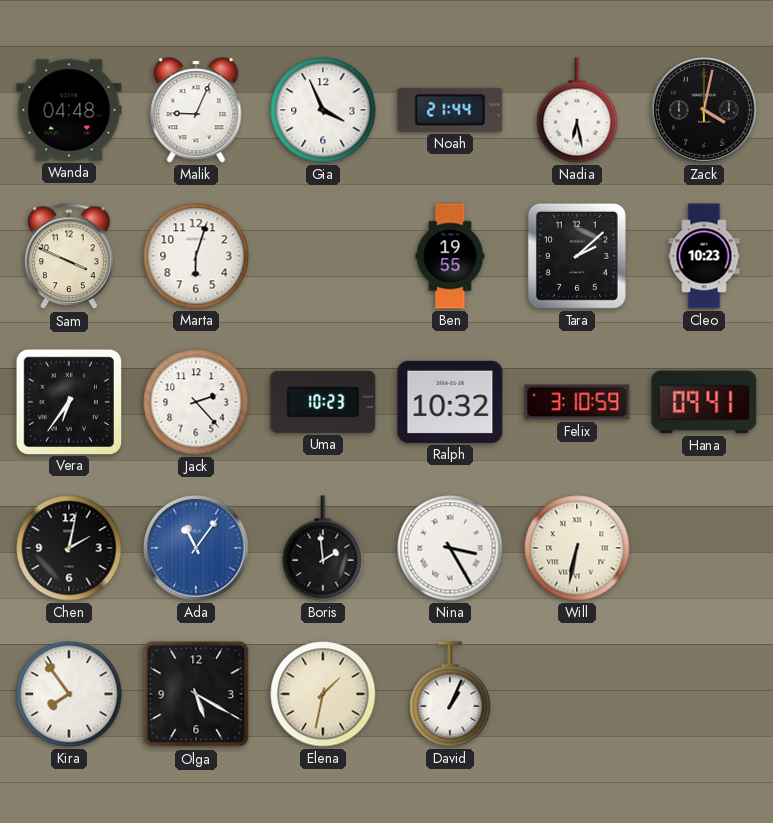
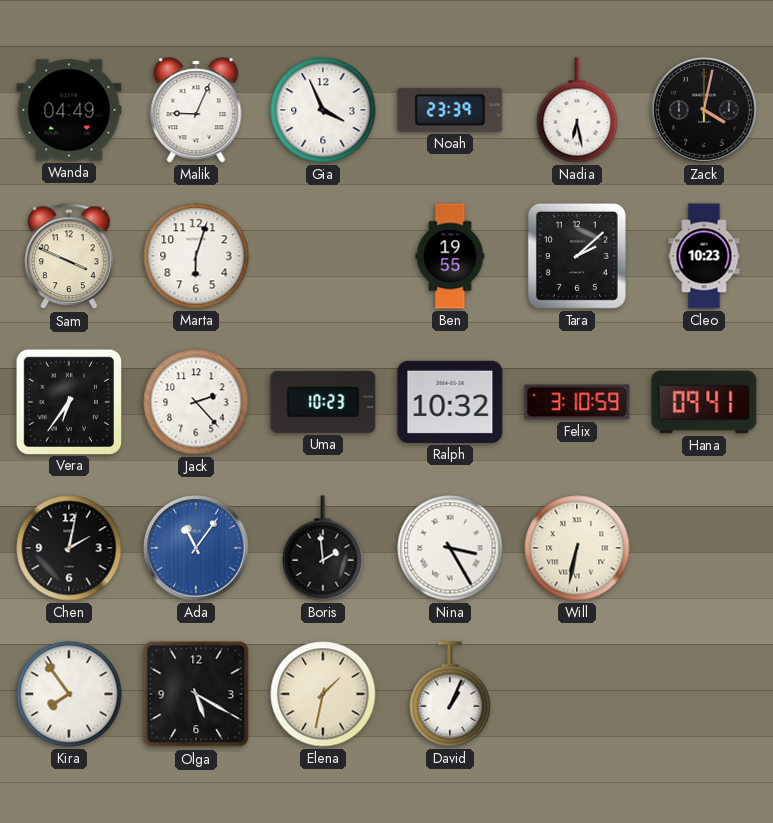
Wanda: 04:48 -> 04:49
Noah: 21:44 -> 23:39
